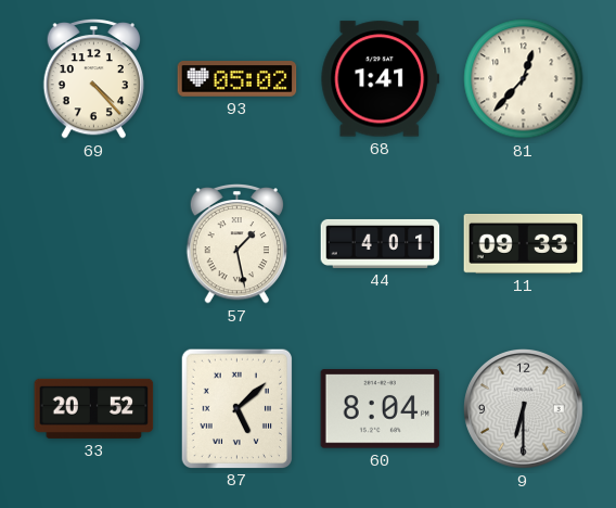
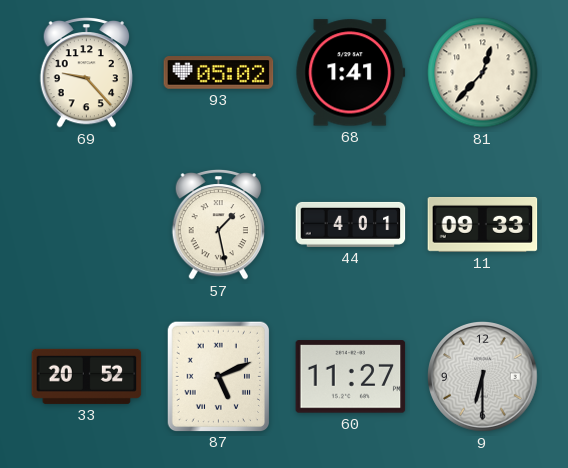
69: 4:23 -> 9:23
87: 5:08 -> 5:11
60: 8:04 -> 11:27
